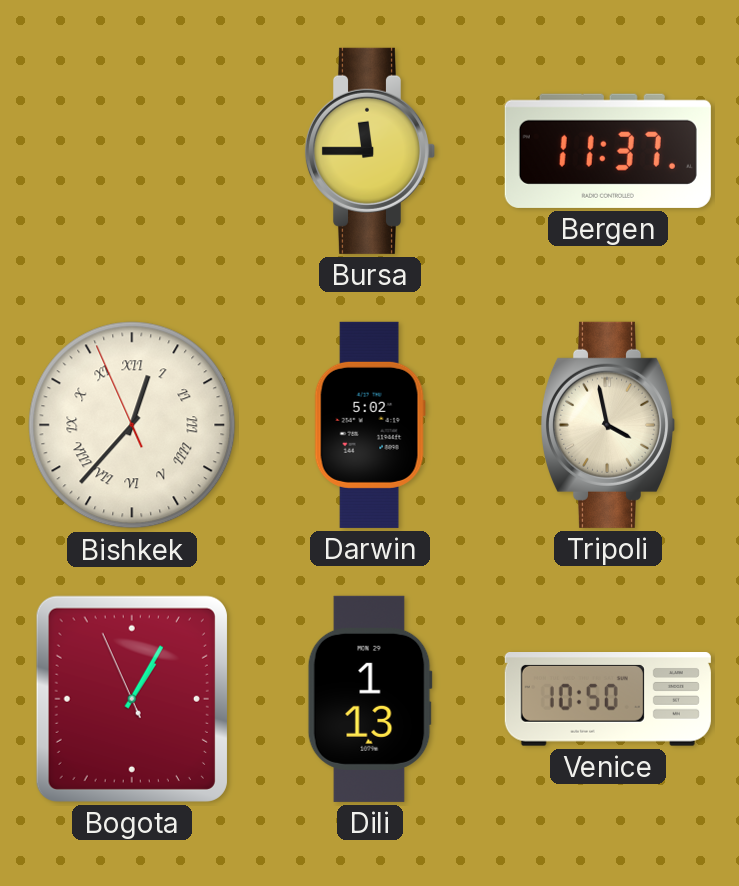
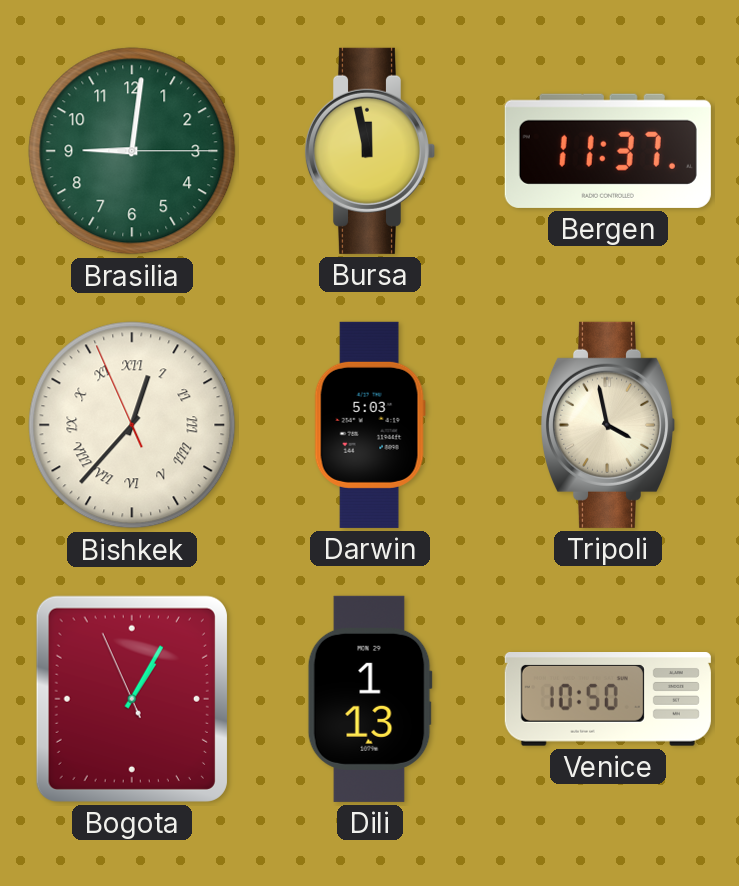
Brasilia: none -> 9:01
Bursa: 11:45 -> 11:58
Darwin: 5:02 -> 5:03
